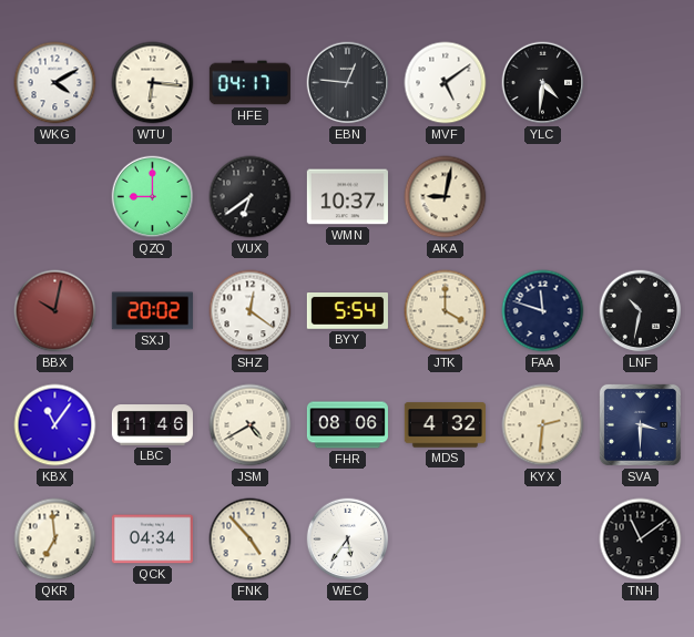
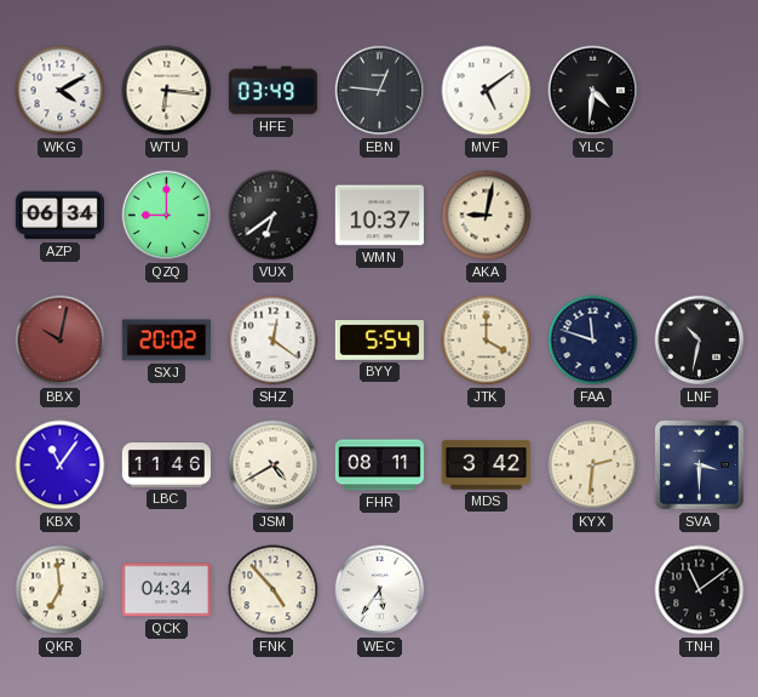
HFE: 04:17 -> 03:49
AZP: none -> 06:34
FHR: 08:06 -> 08:11
MDS: 4:32 -> 3:42
